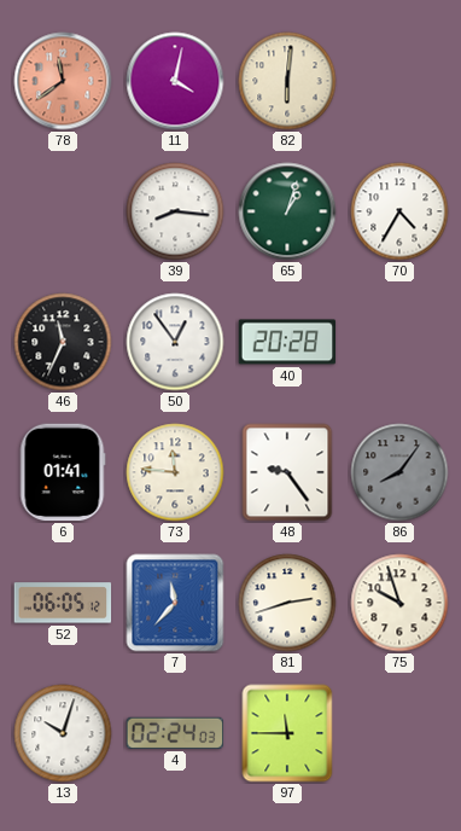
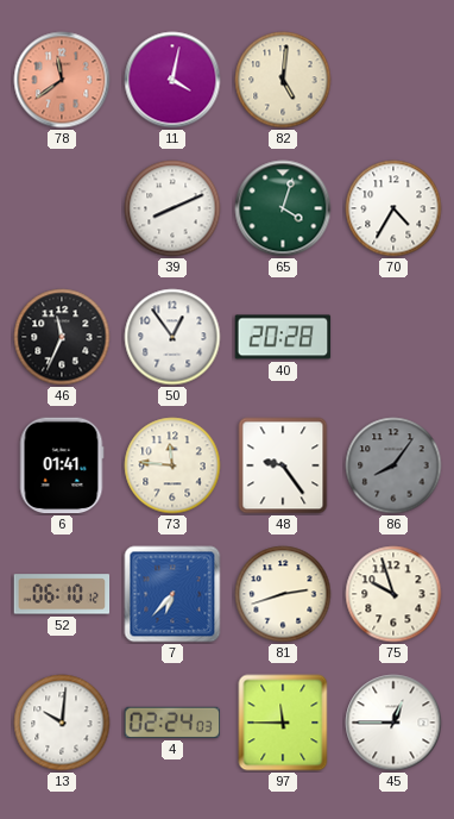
82: 6:01 -> 5:01
39: 8:16 -> 8:11
65: 1:03 -> 4:03
52: 06:05 -> 06:10
7: 11:37 -> 6:37
13: 10:03 -> 10:01
45: none -> 12:45
